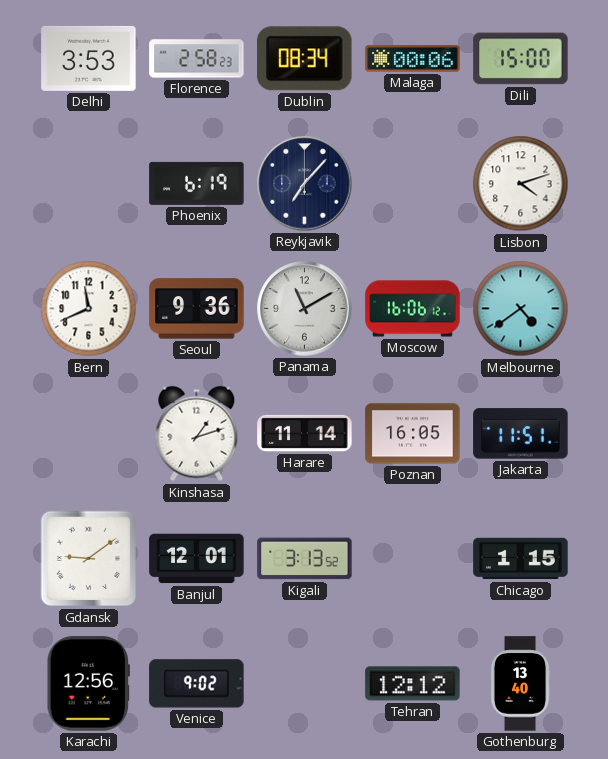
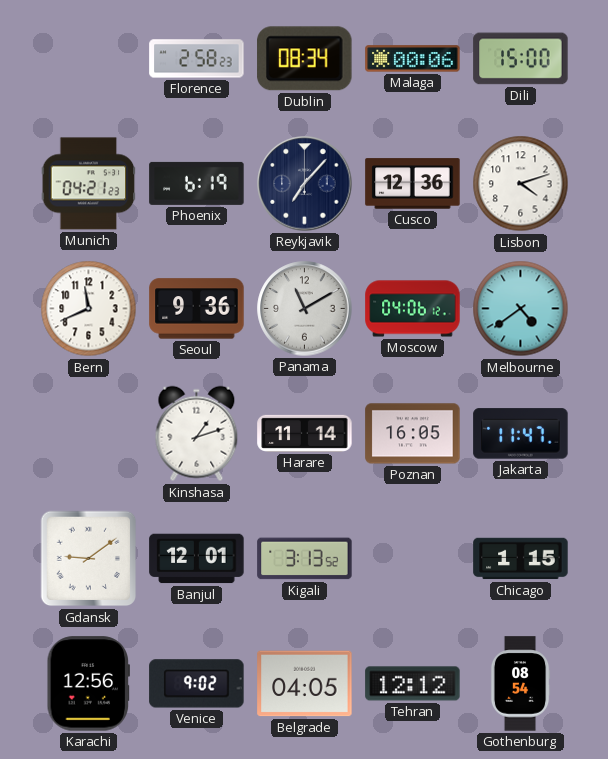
Delhi: 3:53 -> none
Munich: none -> 04:21
Cusco: none -> 12:36
Moscow: 16:06 -> 04:06
Jakarta: 11:51 -> 11:47
Belgrade: none -> 04:05
Gothenburg: 13:40 -> 08:54
